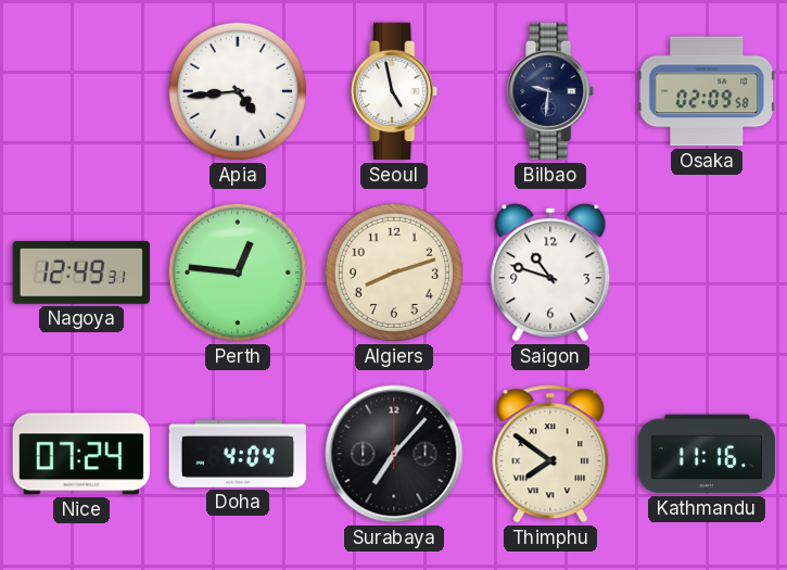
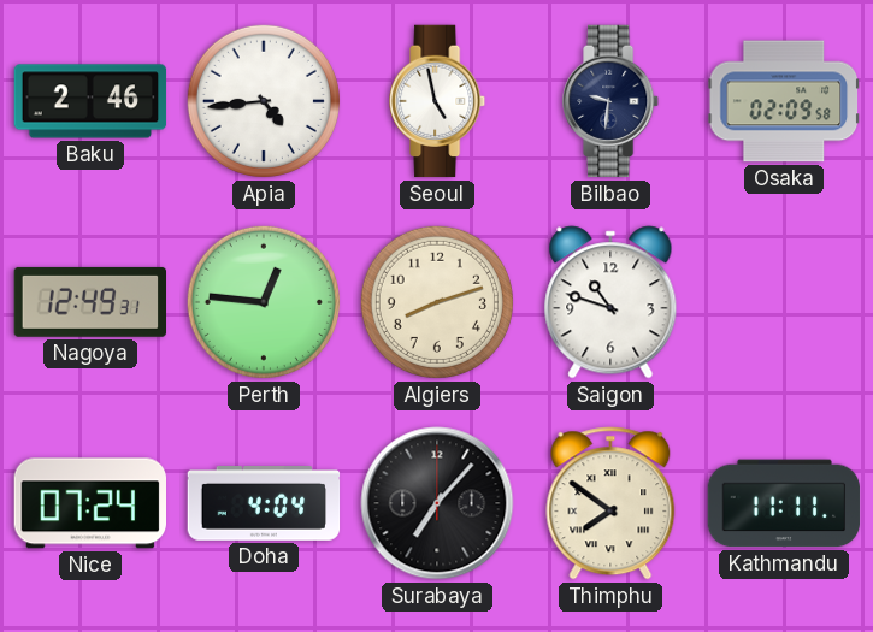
Baku: none -> 2:46
Kathmandu: 11:16 -> 11:11
